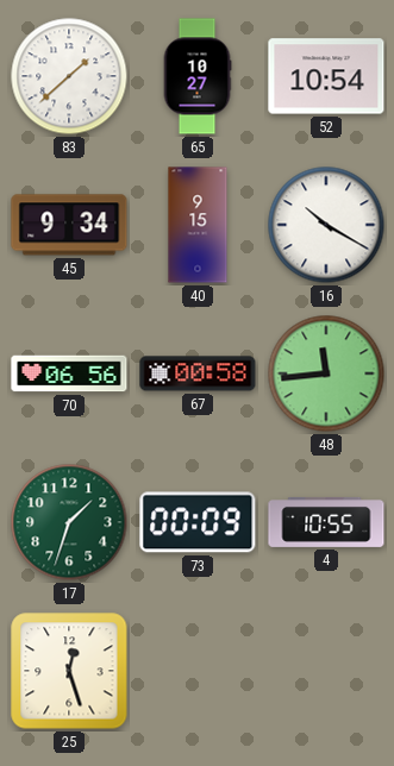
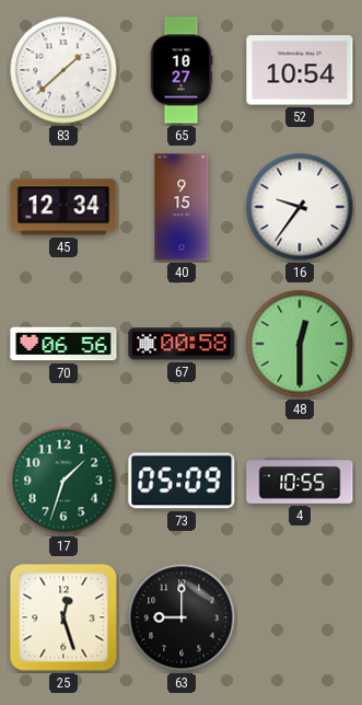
45: 9:34 -> 12:34
16: 10:20 -> 9:36
48: 11:44 -> 12:30
73: 00:09 -> 05:09
63: none -> 9:00
